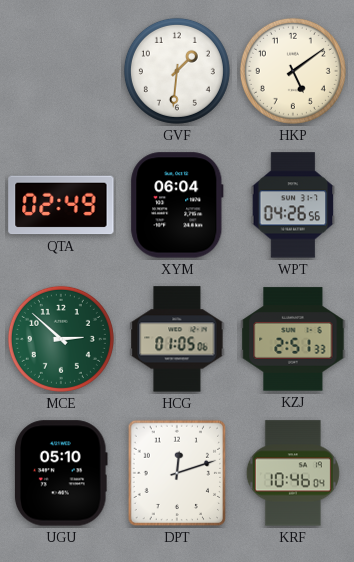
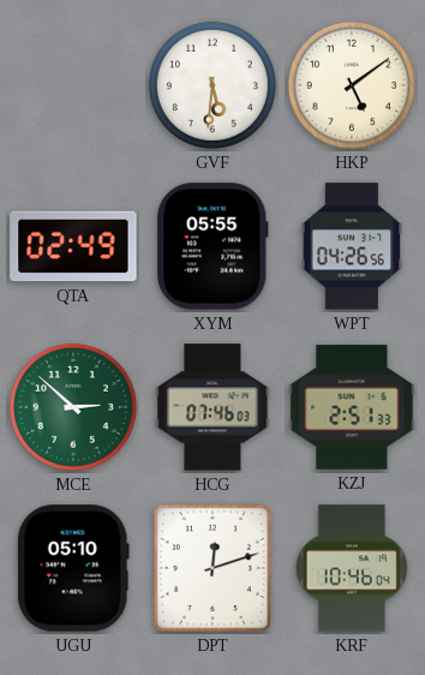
GVF: 1:31 -> 5:31
XYM: 06:04 -> 05:55
HCG: 01:05 -> 07:46
